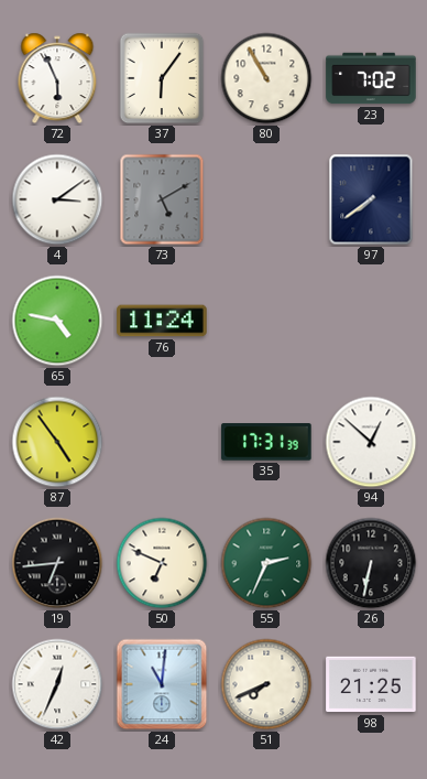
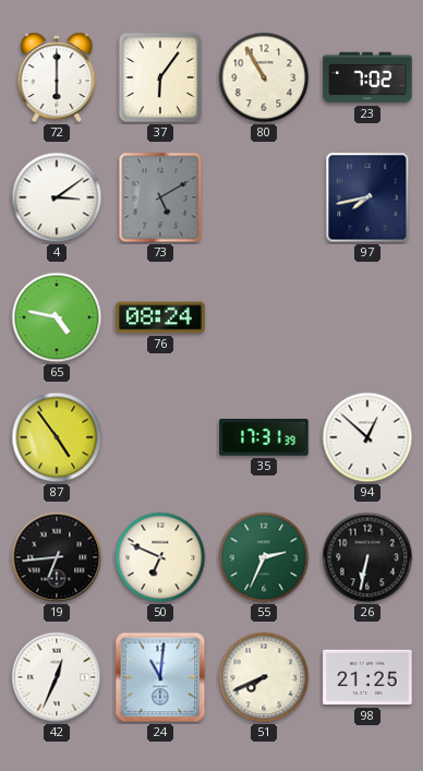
72: 5:56 -> 6:00
97: 7:39 -> 7:43
76: 11:24 -> 08:24
